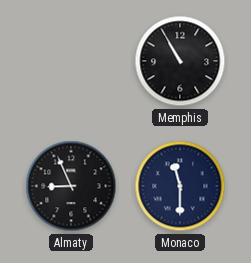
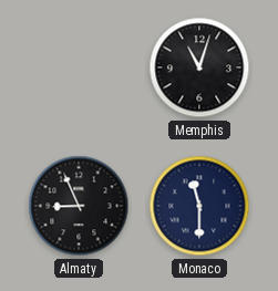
Memphis: 10:55 -> 11:03
